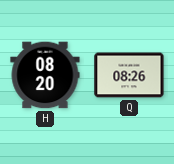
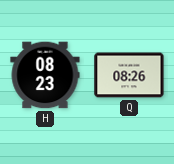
H: 08:20 -> 08:23
